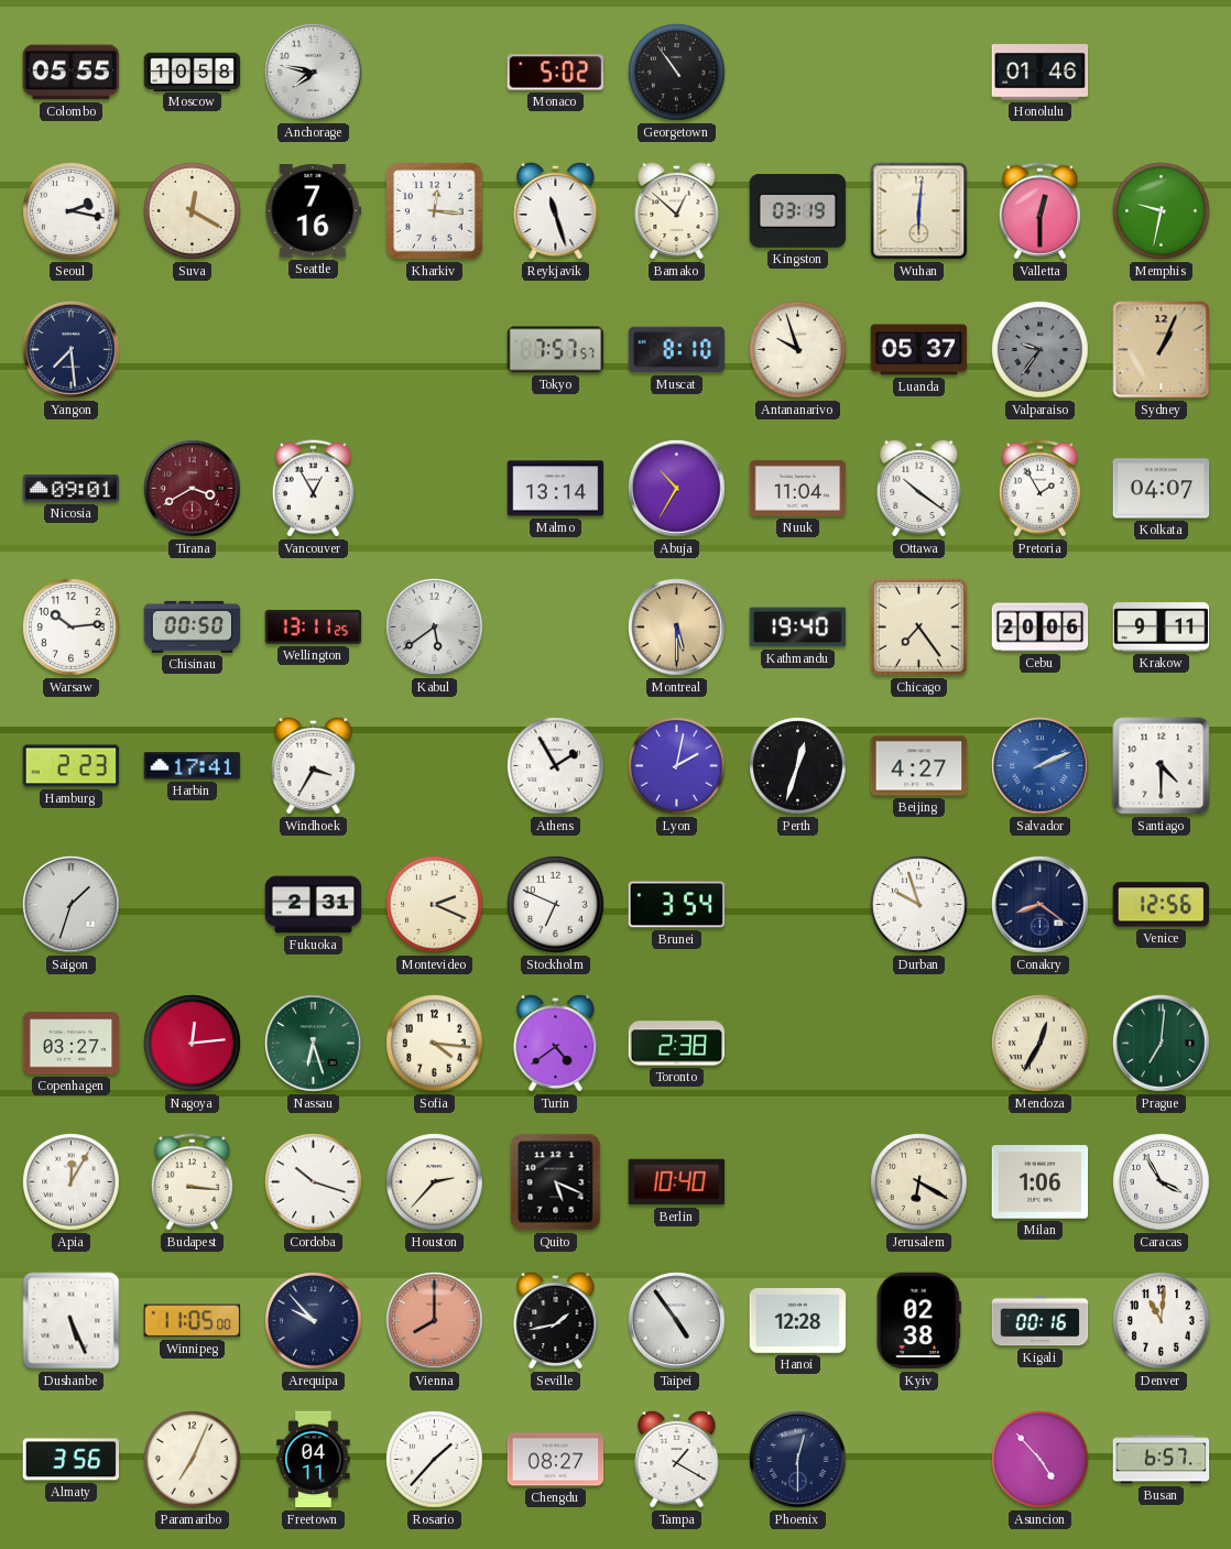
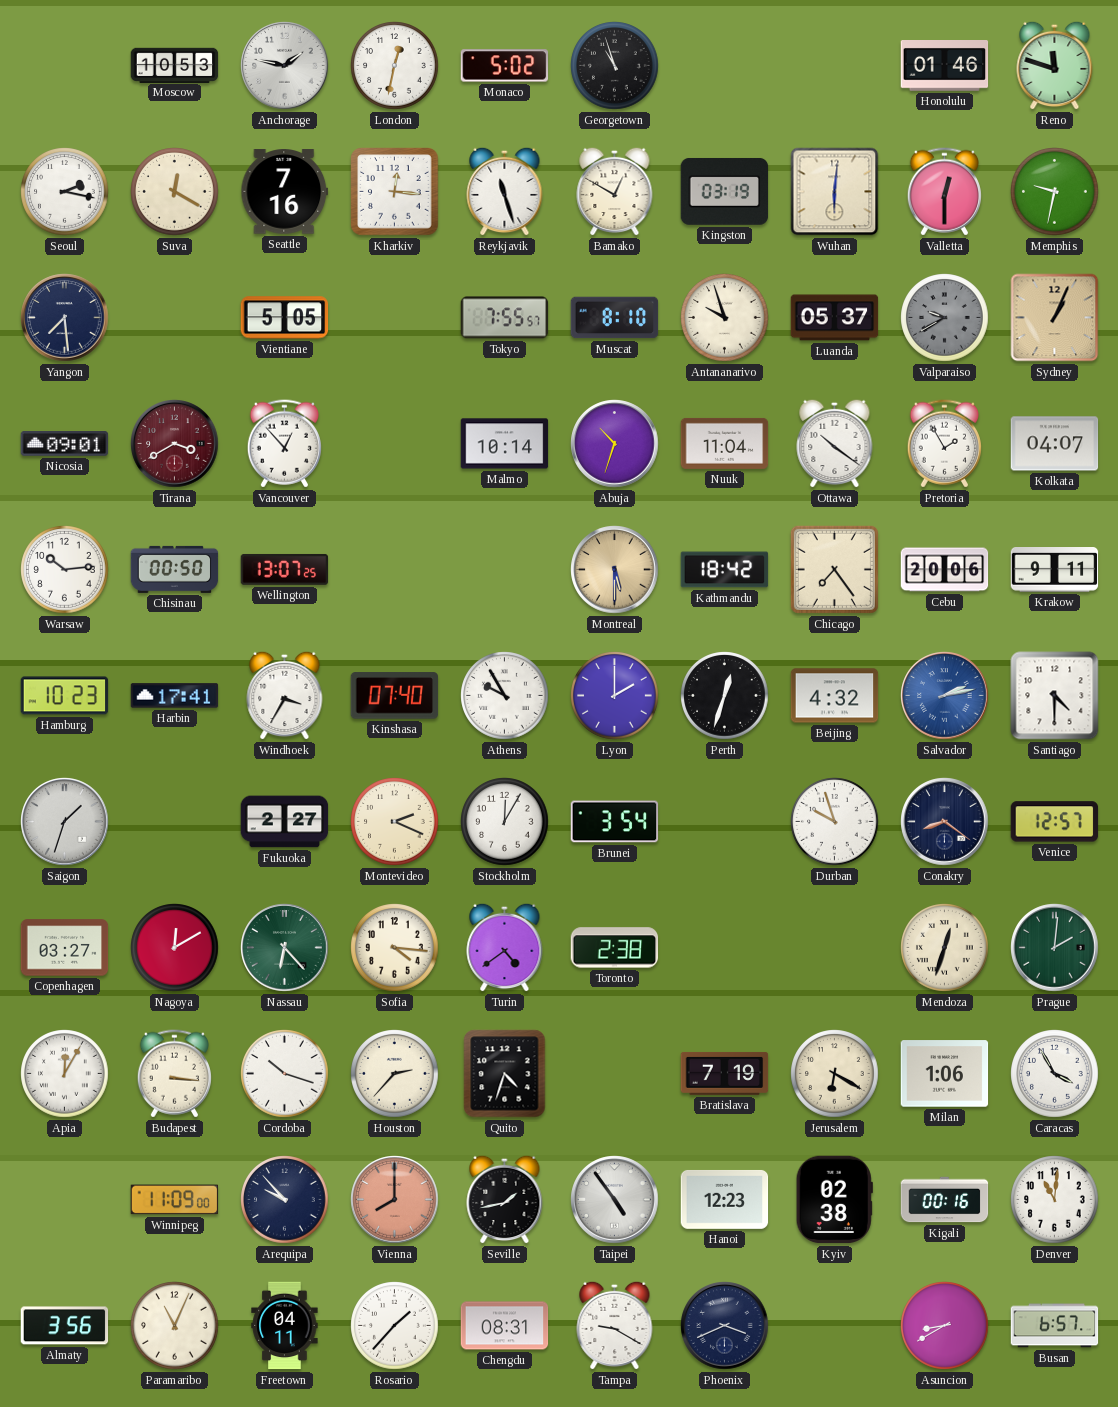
Colombo: 05:55 -> none
Moscow: 10:58 -> 10:53
Anchorage: 7:47 -> 1:47
London: none -> 12:32
Georgetown: 10:54 -> 10:57
Reno: none -> 11:48
Bamako: 12:52 -> 12:50
Vientiane: none -> 5:05
Tokyo: 7:57 -> 7:55
Valparaiso: 9:36 -> 9:40
Vancouver: 12:55 -> 12:53
Malmo: 13:14 -> 10:14
Abuja: 10:35 -> 10:33
Wellington: 13:11 -> 13:07
Kabul: 5:39 -> none
Kathmandu: 19:40 -> 18:42
Hamburg: 2:23 -> 10:23
Kinshasa: none -> 07:40
Athens: 1:55 -> 9:55
Lyon: 2:02 -> 2:00
Beijing: 4:27 -> 4:32
Salvador: 2:11 -> 2:13
Fukuoka: 2:31 -> 2:27
Stockholm: 6:49 -> 12:05
Venice: 12:56 -> 12:57
Nagoya: 12:14 -> 12:10
Nassau: 6:27 -> 6:23
Mendoza: 12:35 -> 12:33
Prague: 7:01 -> 2:01
Quito: 5:19 -> 4:33
Berlin: 10:40 -> none
Bratislava: none -> 7:19
Dushanbe: 5:26 -> none
Winnipeg: 11:05 -> 11:09
Hanoi: 12:28 -> 12:23
Paramaribo: 7:04 -> 11:04
Chengdu: 08:27 -> 08:31
Tampa: 1:20 -> 9:20
Phoenix: 12:30 -> 3:41
Asuncion: 4:53 -> 8:40
